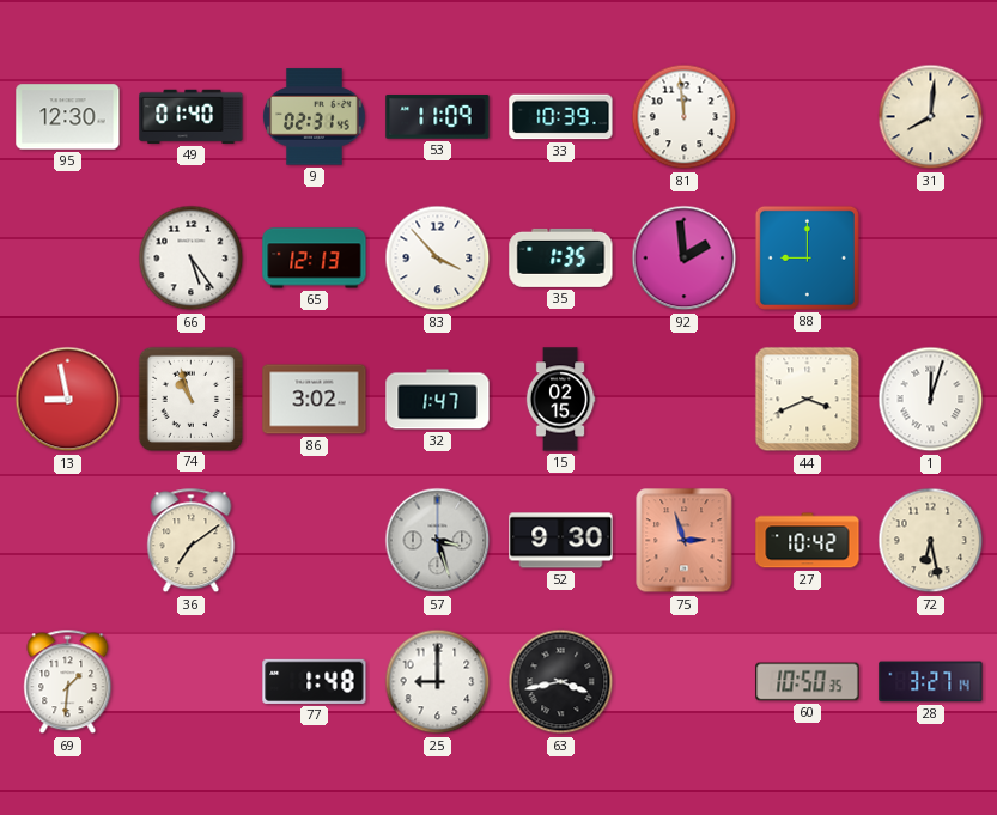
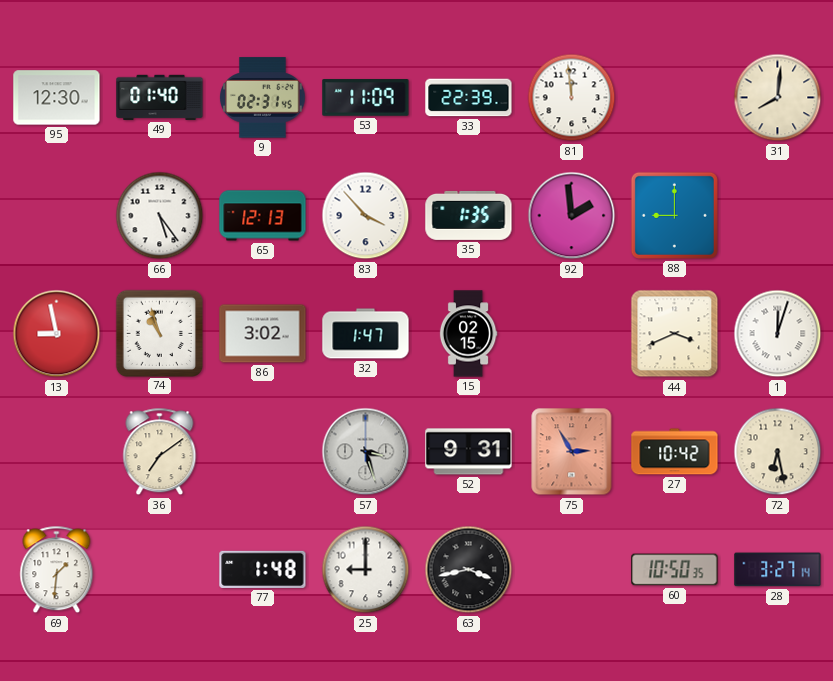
33: 10:39 -> 22:39
52: 9:30 -> 9:31
75: 2:57 -> 2:55
